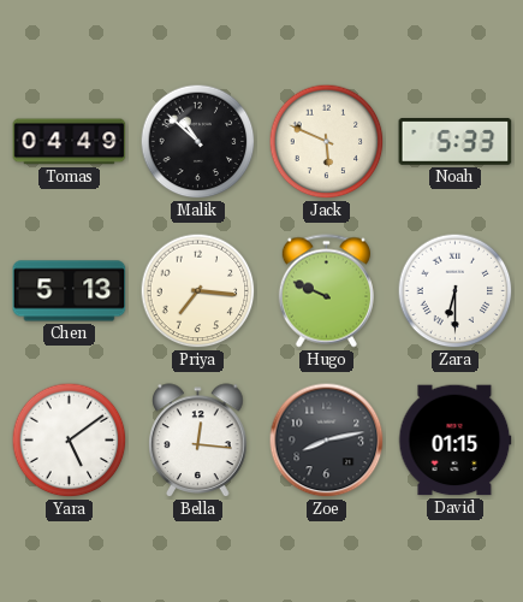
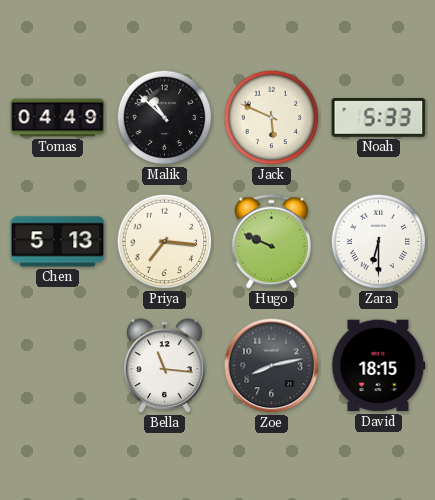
Yara: 5:09 -> none
Bella: 12:16 -> 11:16
David: 01:15 -> 18:15
